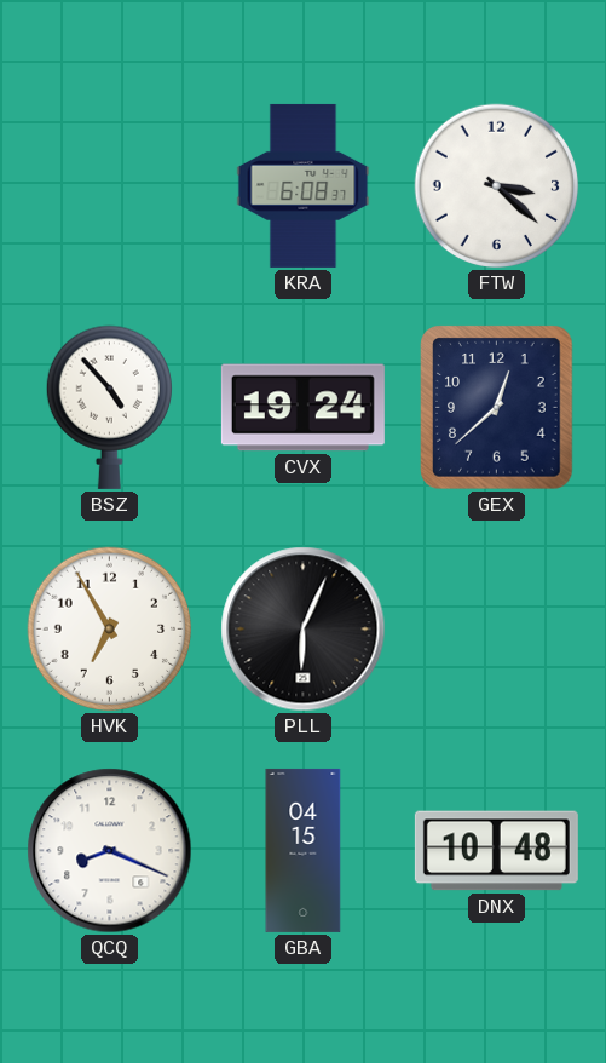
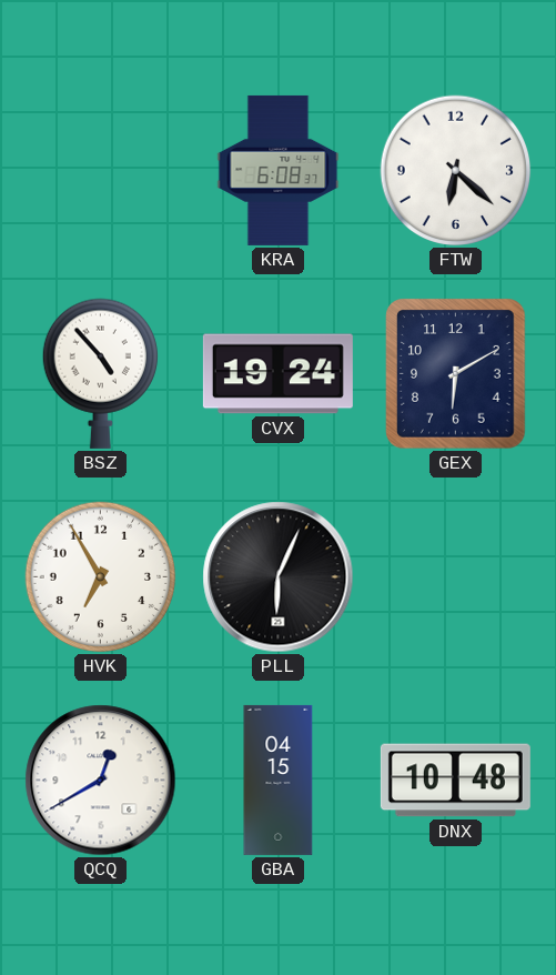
FTW: 3:22 -> 6:22
GEX: 12:38 -> 6:10
QCQ: 8:19 -> 12:40
